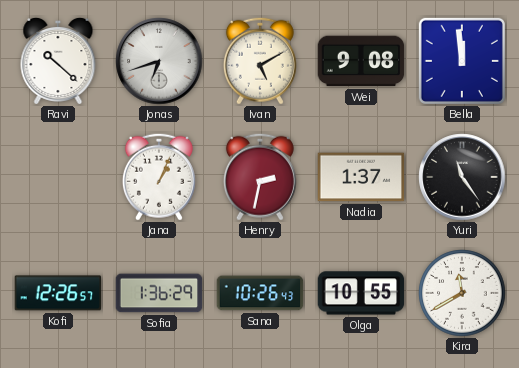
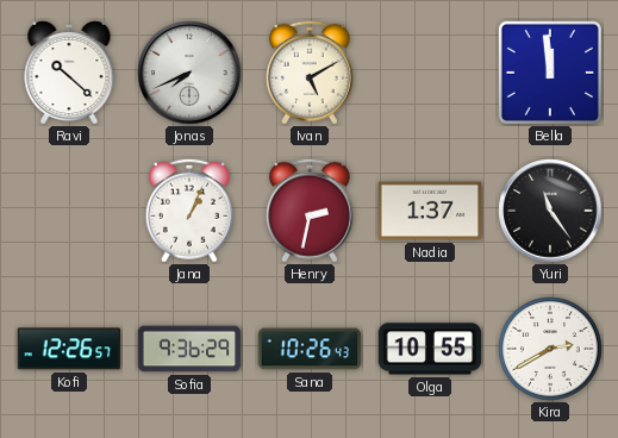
Jonas: 6:42 -> 7:41
Wei: 9:08 -> none
Sofia: 1:36 -> 9:36
Kira: 11:40 -> 2:40
